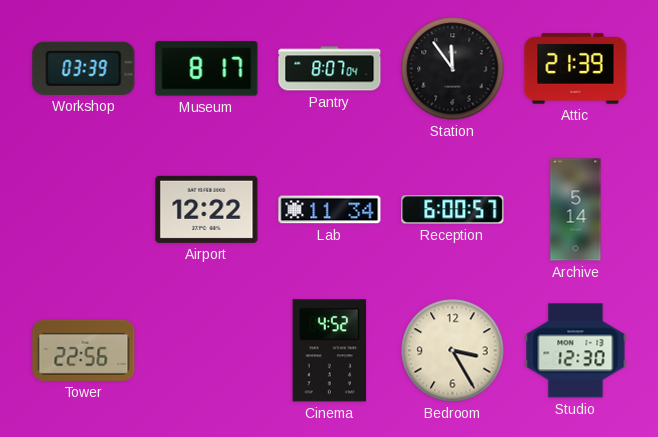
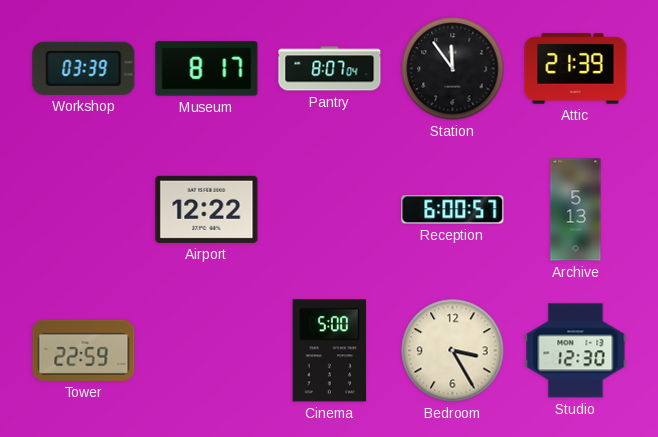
Lab: 11:34 -> none
Archive: 5:14 -> 5:13
Tower: 22:56 -> 22:59
Cinema: 4:52 -> 5:00
